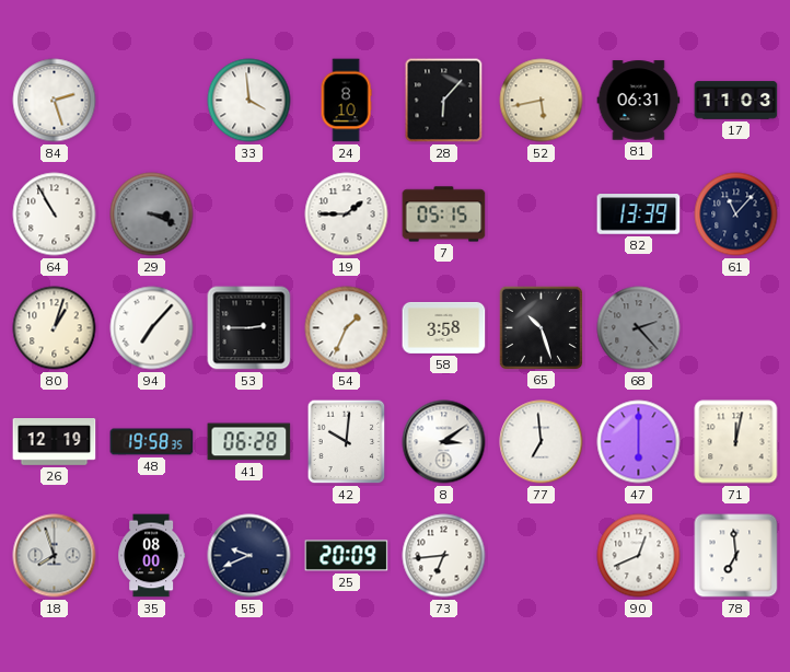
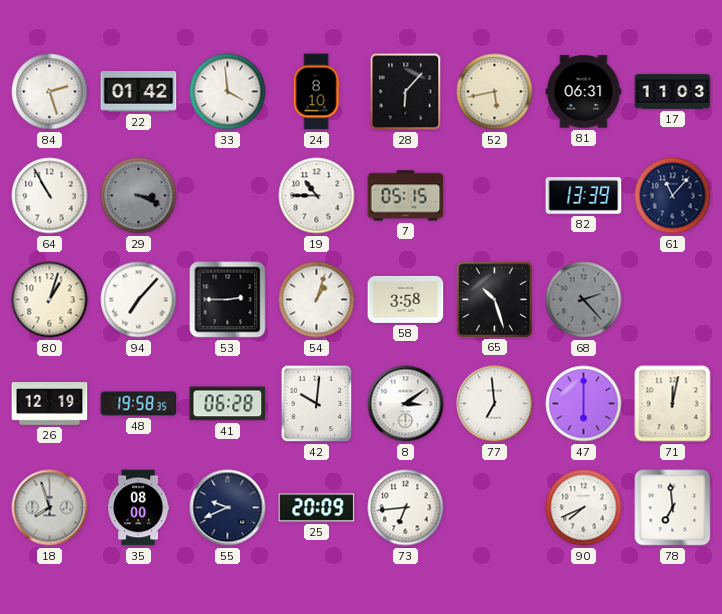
22: none -> 01:42
19: 1:45 -> 10:45
54: 1:34 -> 1:03
90: 12:41 -> 7:41
